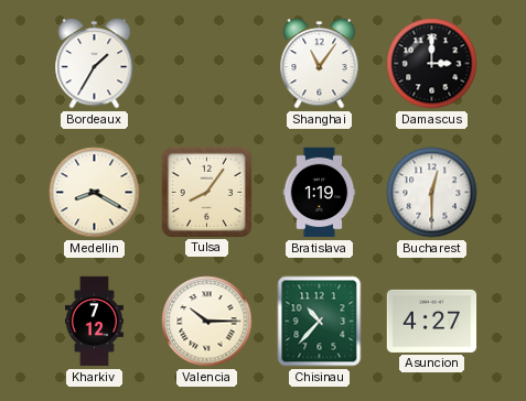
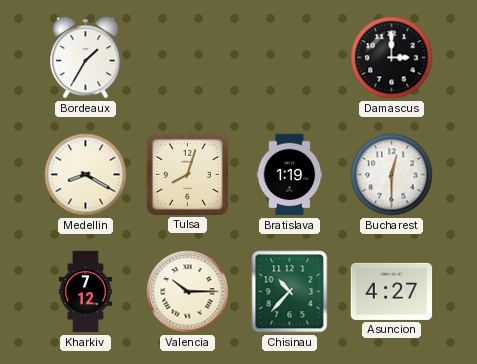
Shanghai: 11:06 -> none
Tulsa: 8:06 -> 8:03
